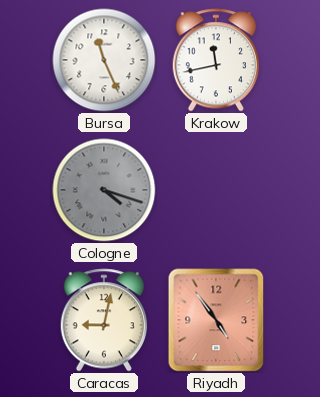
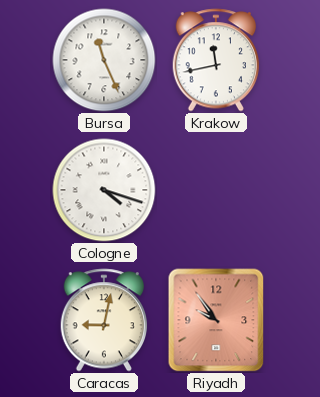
Cologne dial: grey -> white
Riyadh: 4:54 -> 9:54
